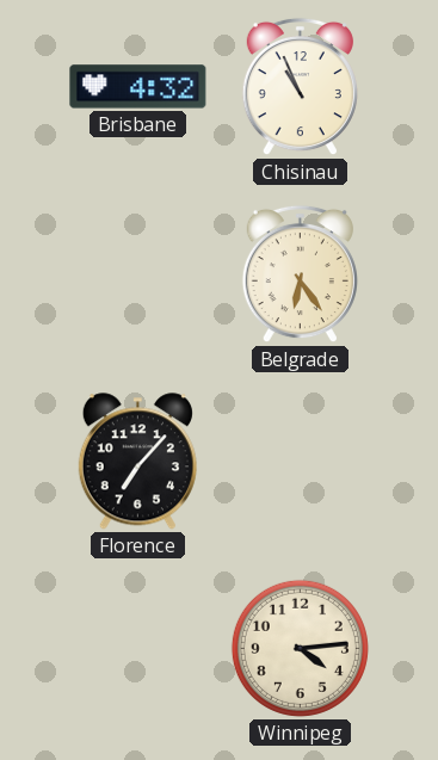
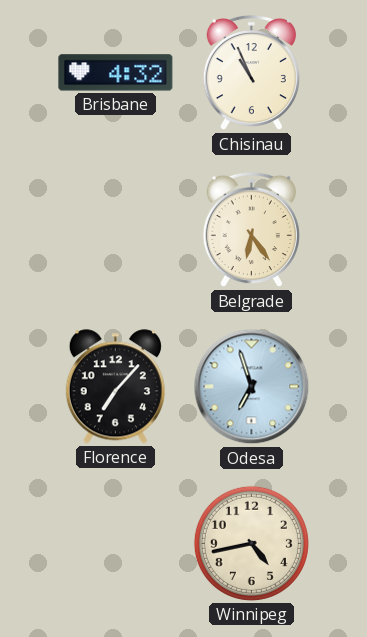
Odesa: none -> 6:57
Winnipeg: 4:14 -> 4:43
